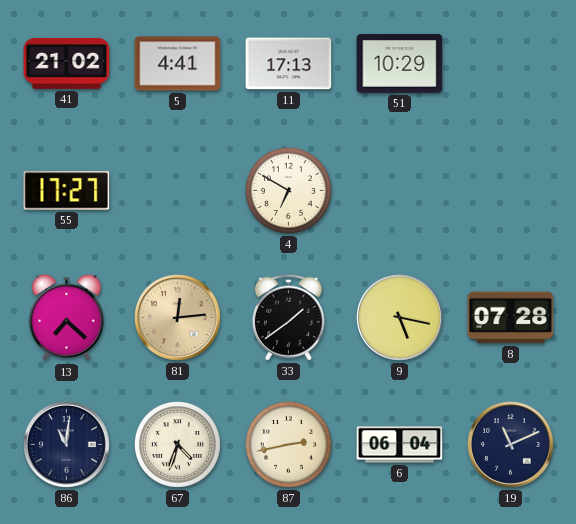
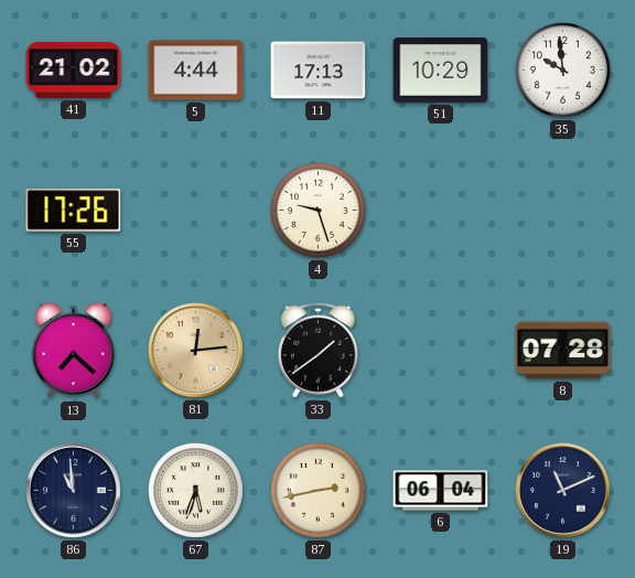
5: 4:41 -> 4:44
35: none -> 9:59
55: 17:27 -> 17:26
4: 6:50 -> 9:27
9: 5:17 -> none
86: 11:01 -> 10:59
67: 4:33 -> 5:33
